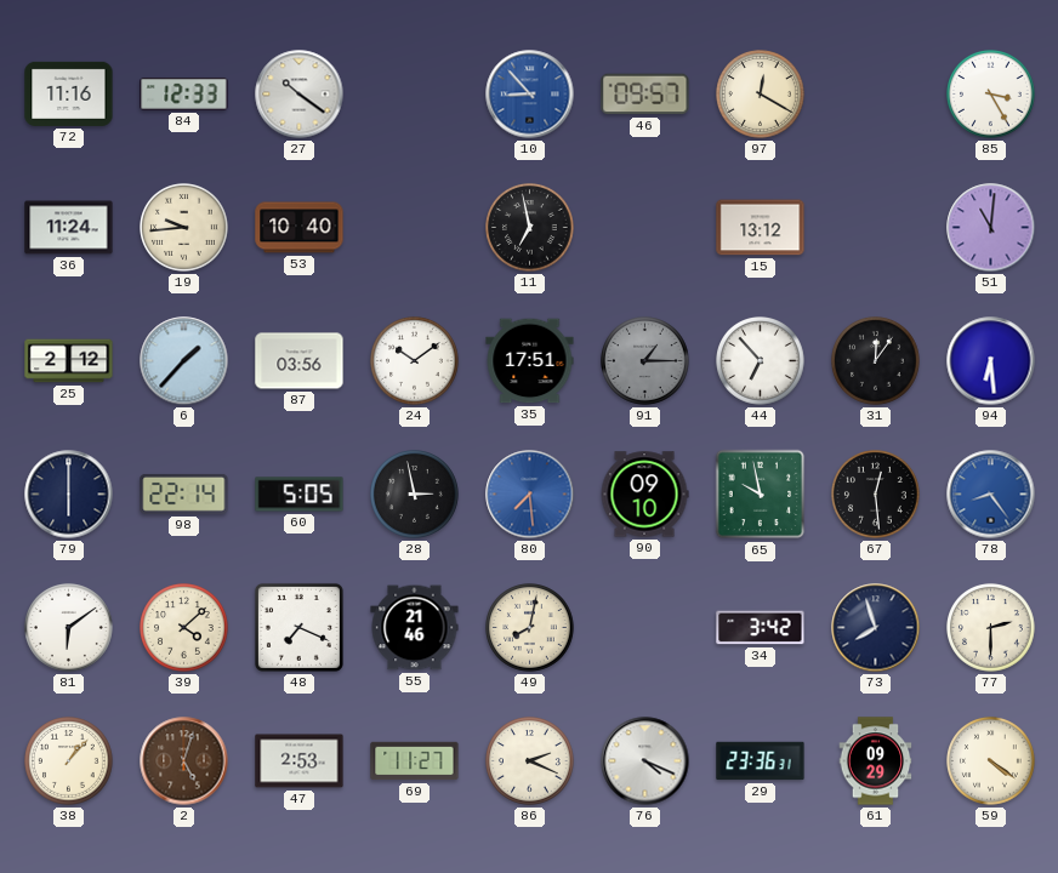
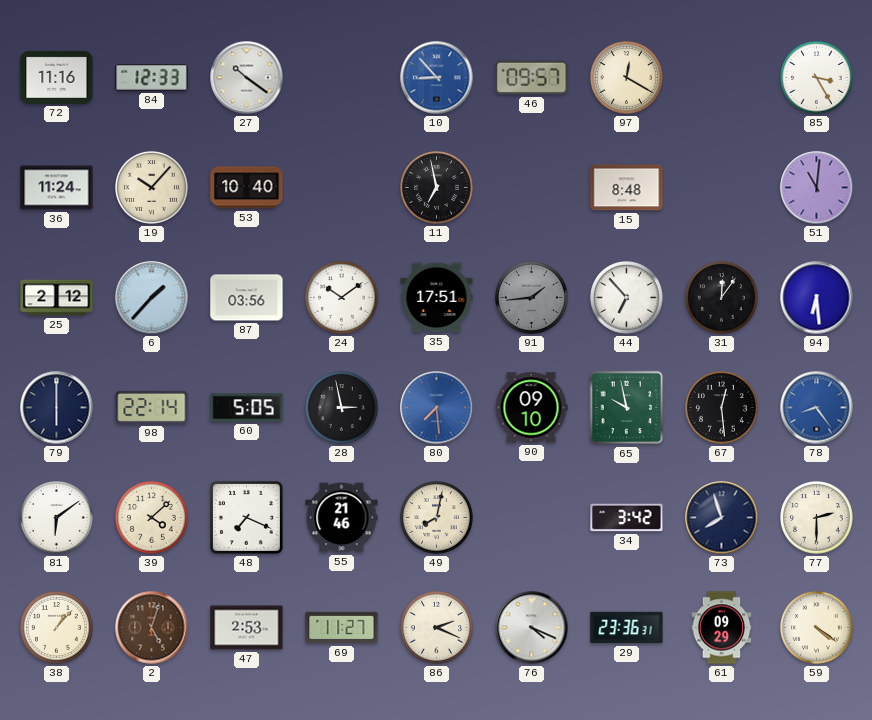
19: 9:44 -> 10:07
15: 13:12 -> 8:48
91: 1:15 -> 1:44
